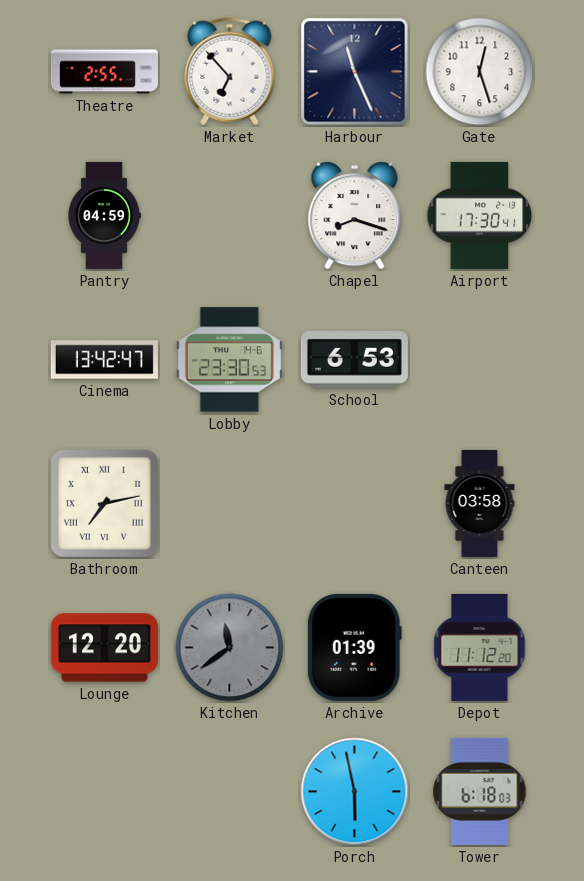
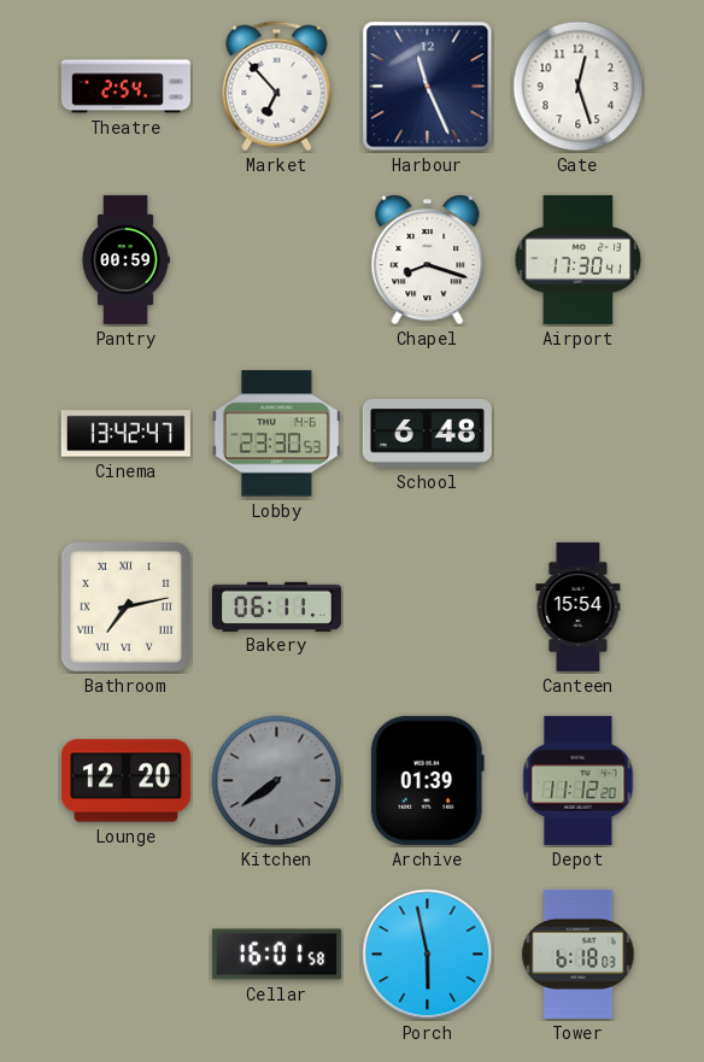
Theatre: 2:55 -> 2:54
Pantry: 04:59 -> 00:59
School: 6:53 -> 6:48
Bakery: none -> 06:11
Canteen: 03:58 -> 15:54
Kitchen: 11:39 -> 7:39
Cellar: none -> 16:01
